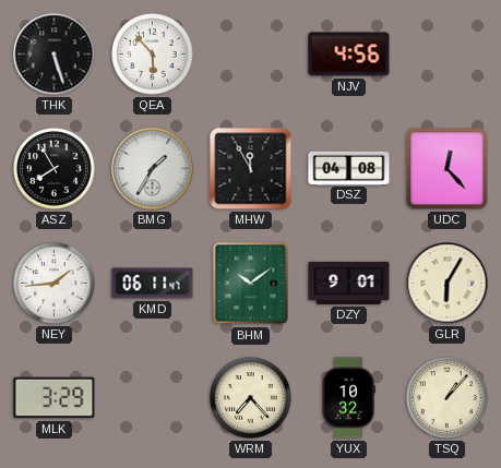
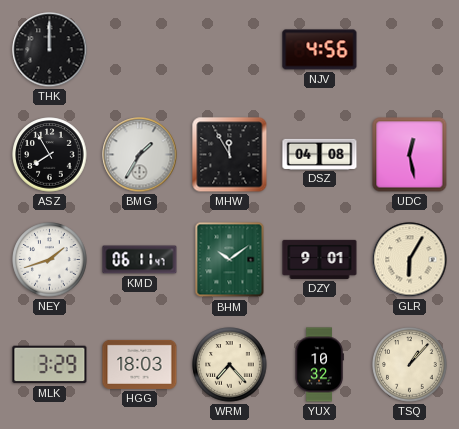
THK: 5:27 -> 12:00
QEA: 5:53 -> none
UDC: 12:23 -> 12:28
NEY: 1:44 -> 1:42
HGG: none -> 18:03
